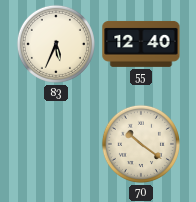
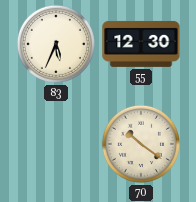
55: 12:40 -> 12:30
